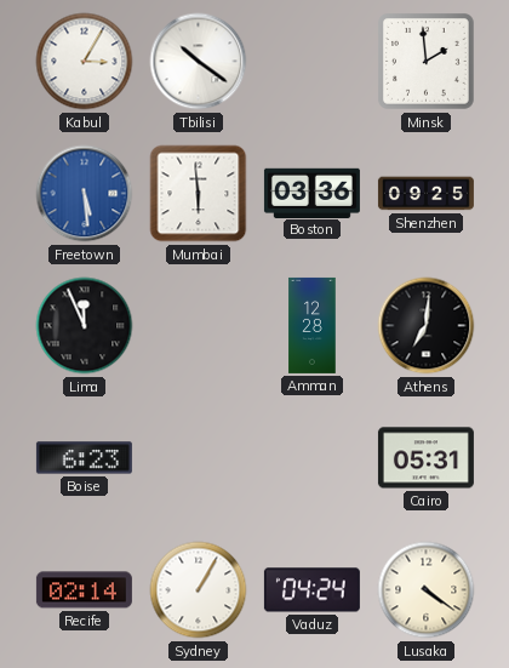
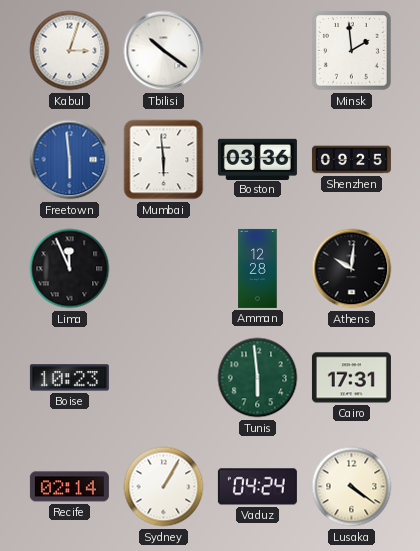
Kabul: 3:05 -> 3:03
Freetown: 5:29 -> 5:59
Athens: 7:01 -> 10:01
Boise: 6:23 -> 10:23
Tunis: none -> 5:59
Cairo: 05:31 -> 17:31
